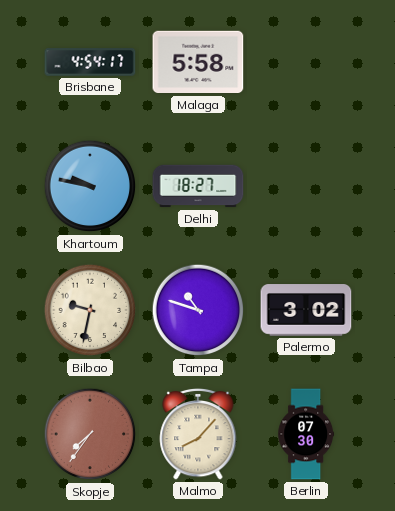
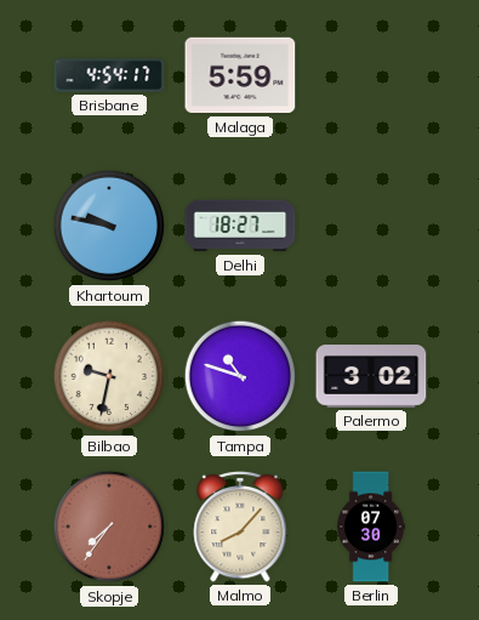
Malaga: 5:58 -> 5:59
